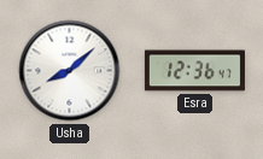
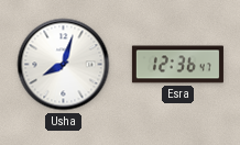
Usha: 8:08 -> 8:03
